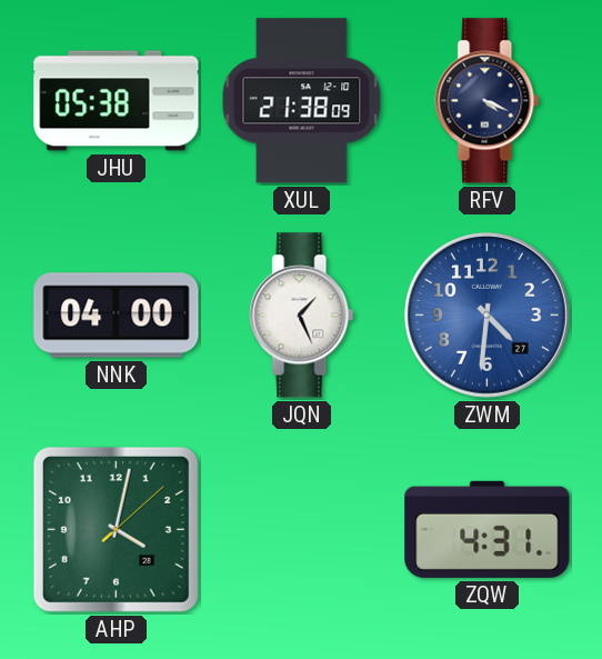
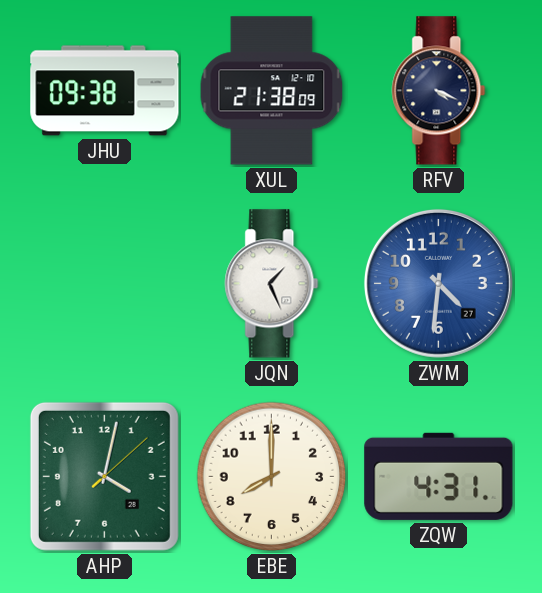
JHU: 05:38 -> 09:38
NNK: 04:00 -> none
EBE: none -> 8:00
